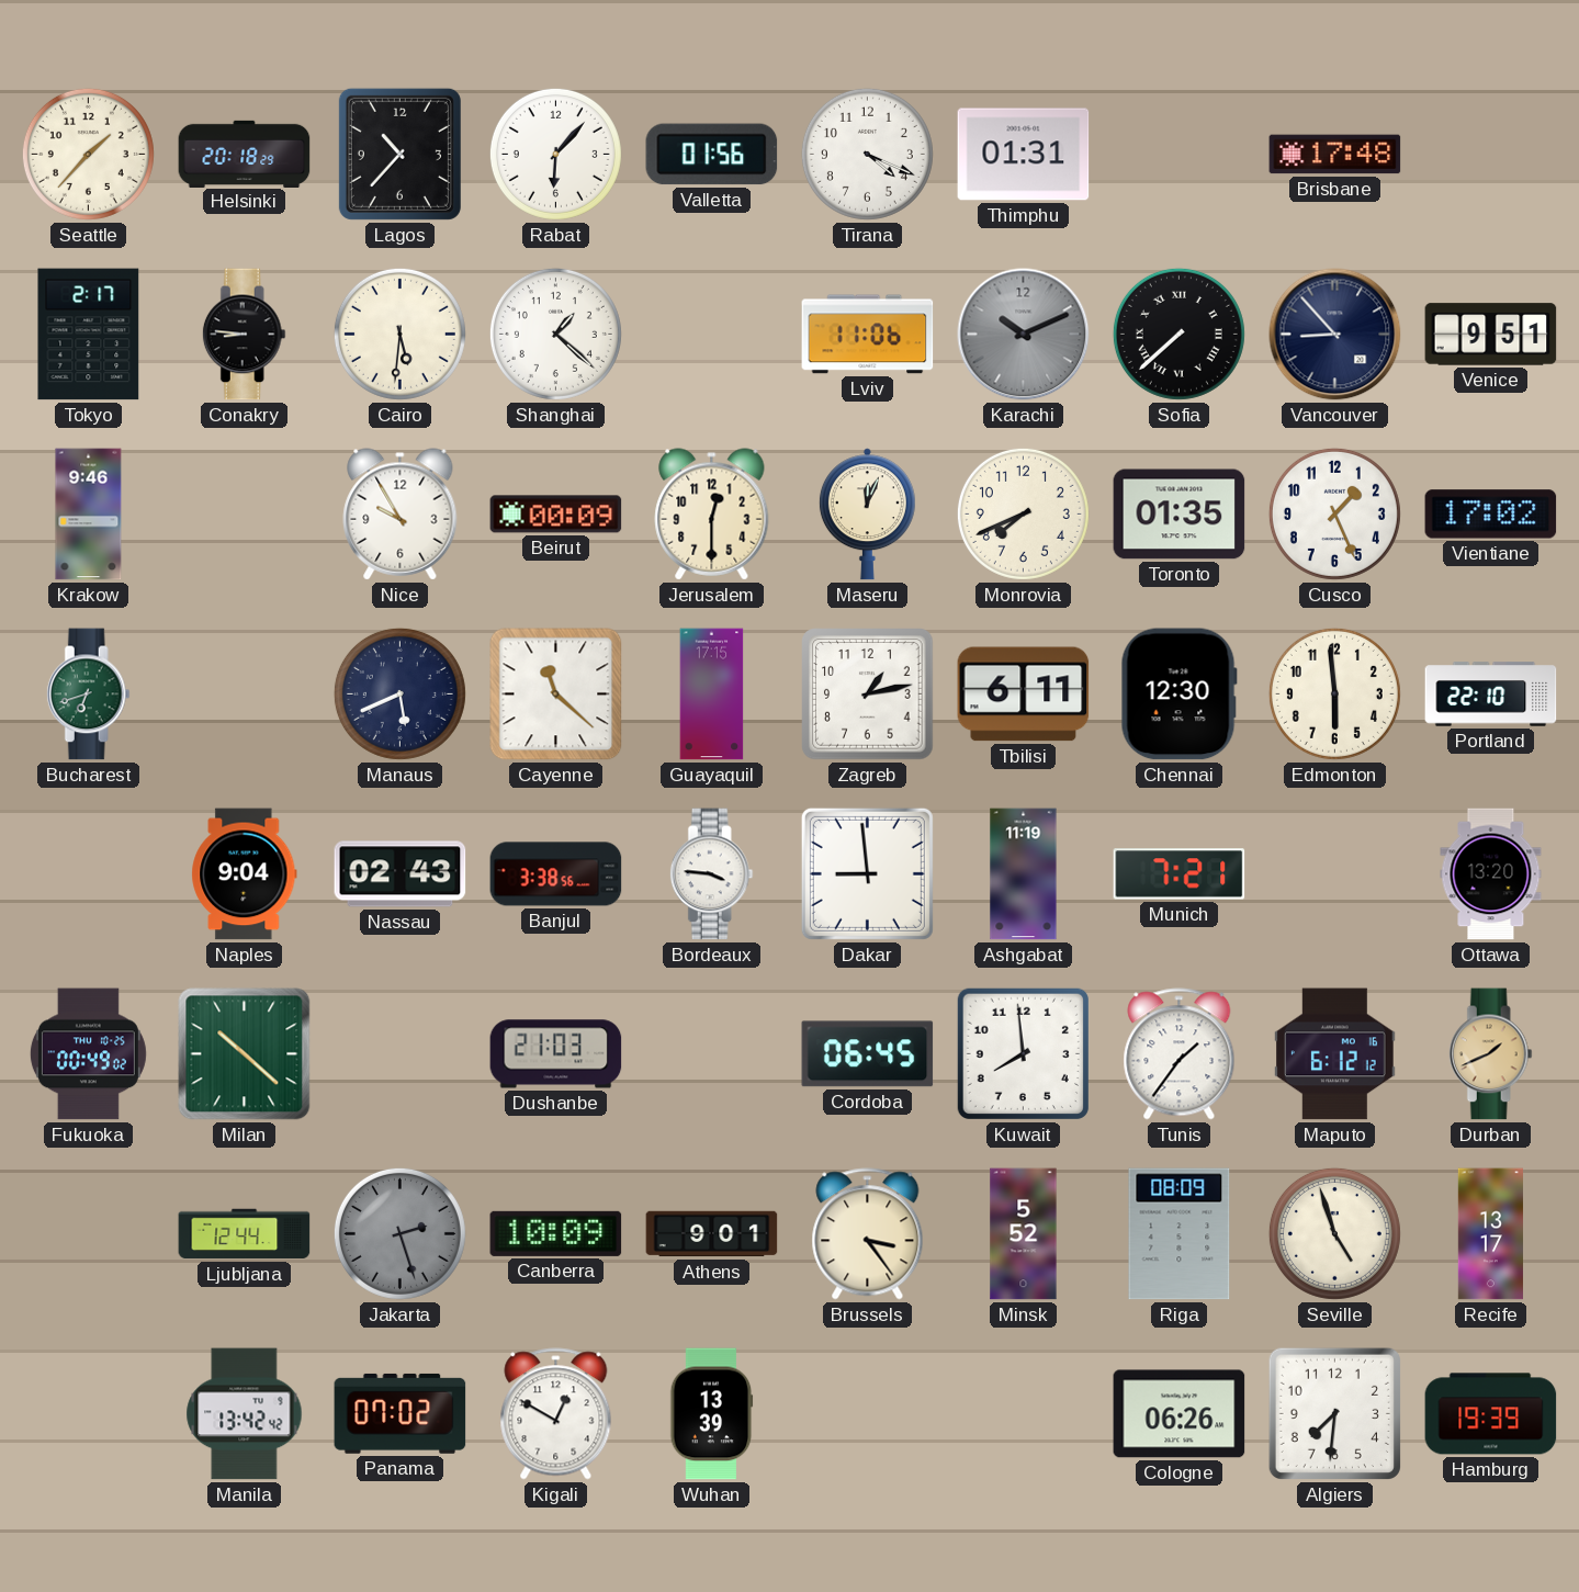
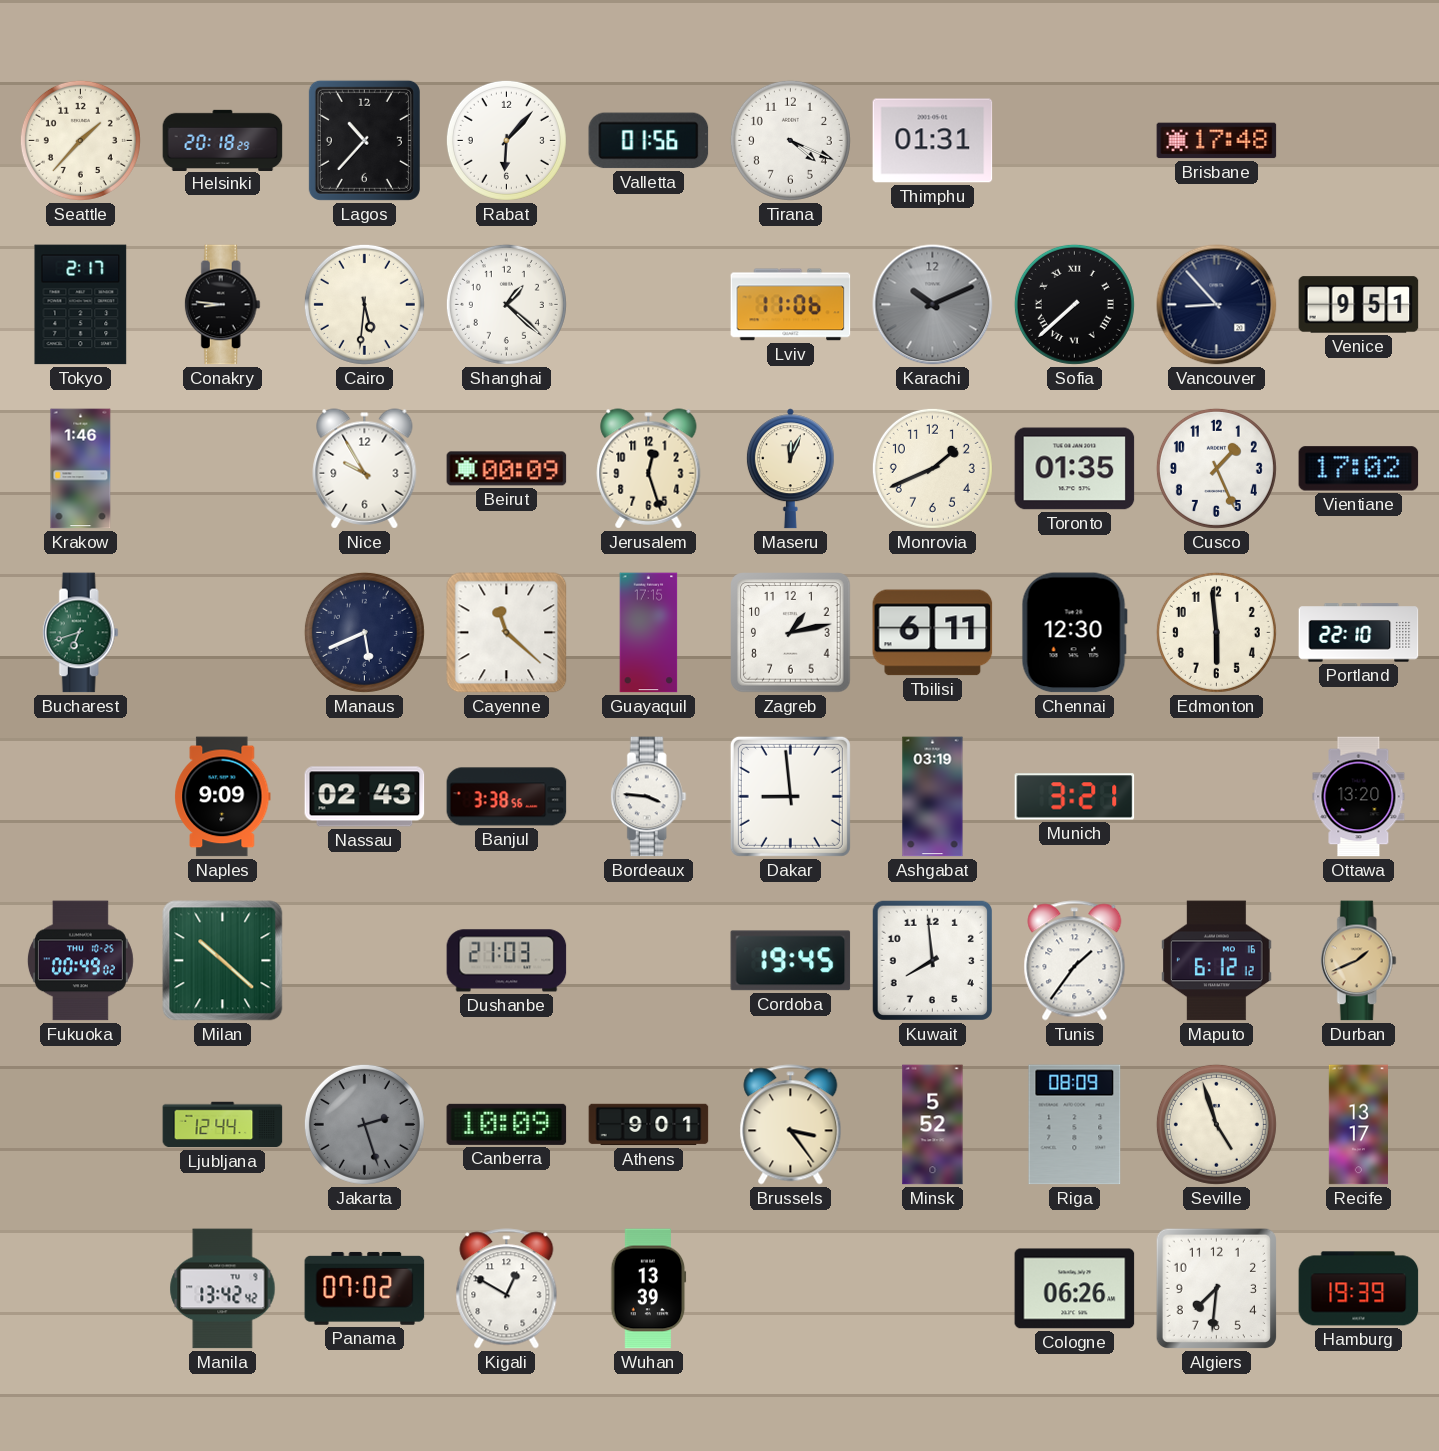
Krakow: 9:46 -> 1:46
Jerusalem: 12:30 -> 12:27
Monrovia: 7:41 -> 1:41
Naples: 9:04 -> 9:09
Ashgabat: 11:19 -> 03:19
Munich: 7:21 -> 3:21
Cordoba: 06:45 -> 19:45
